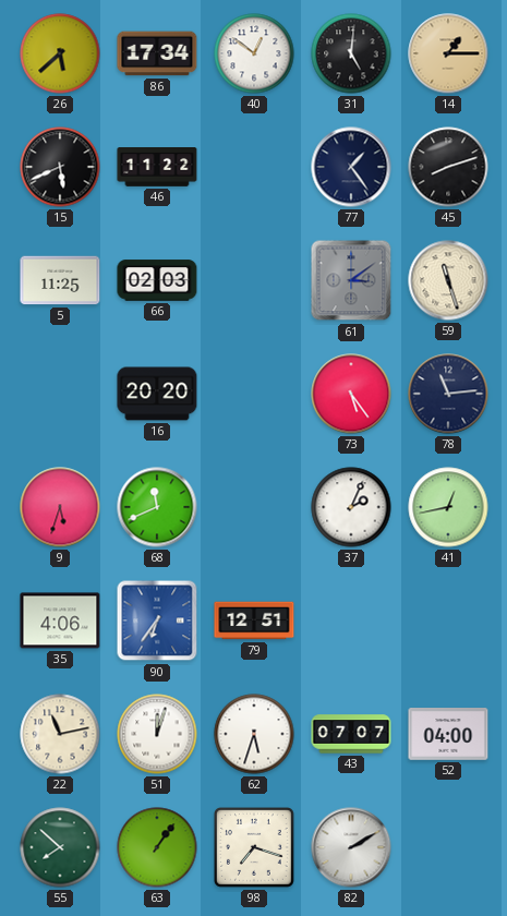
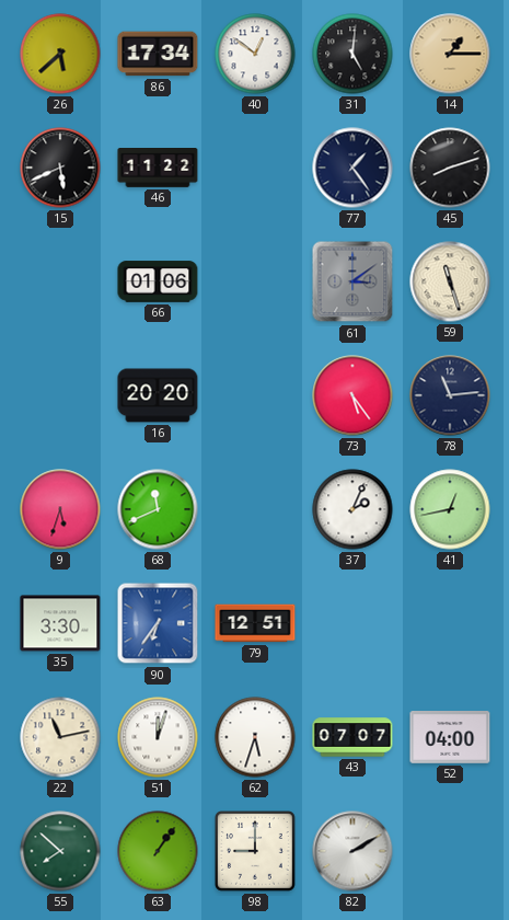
5: 11:25 -> none
66: 02:03 -> 01:06
35: 4:06 -> 3:30
98: 7:18 -> 9:00
